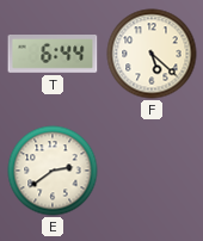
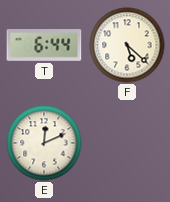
E: 2:39 -> 12:11
